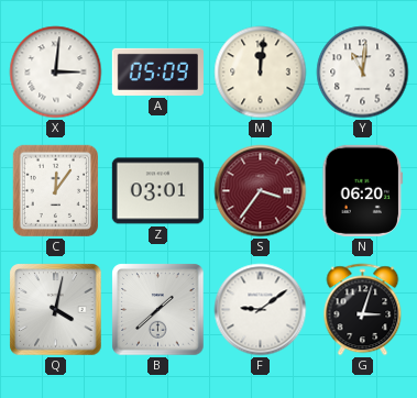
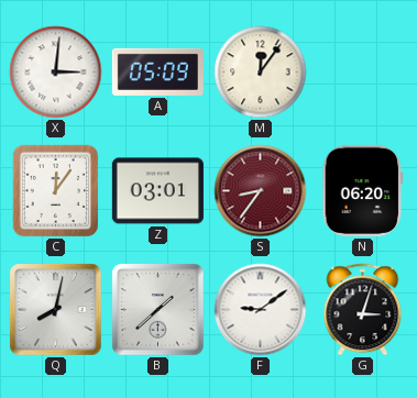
M: 12:01 -> 12:06
Y: 11:01 -> none
S: 3:36 -> 8:36
Q: 4:02 -> 8:02
